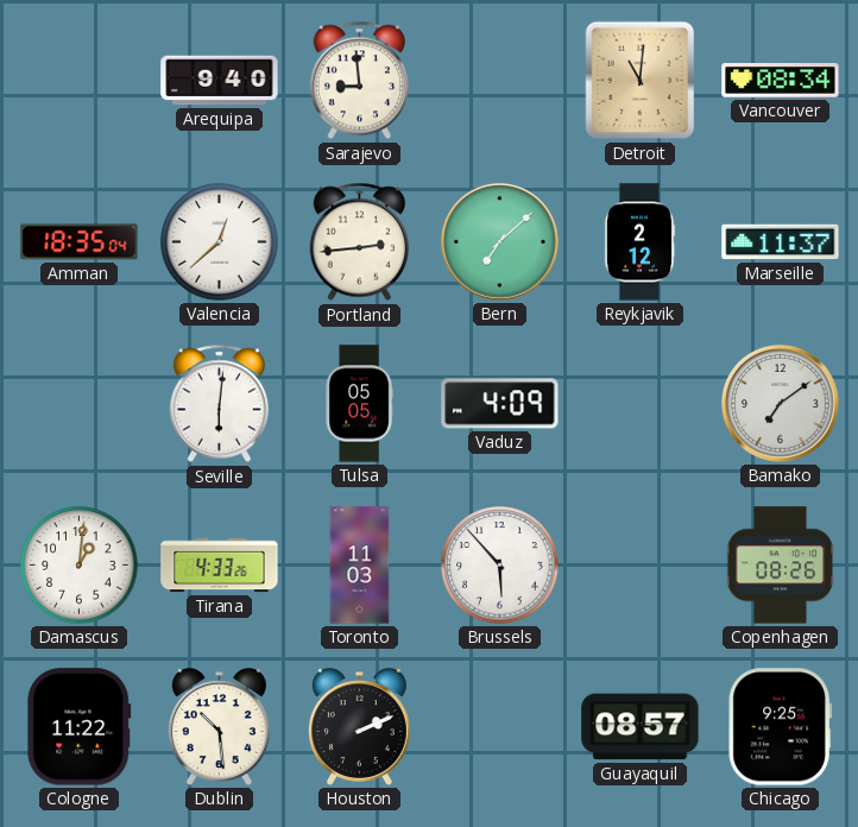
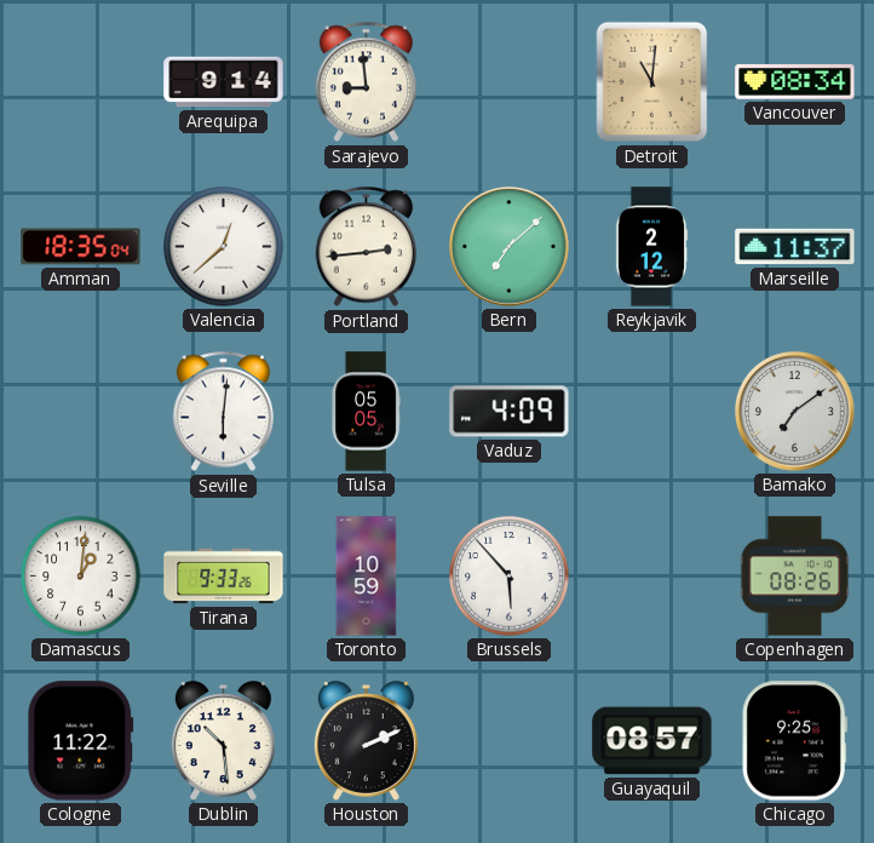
Arequipa: 9:40 -> 9:14
Tirana: 4:33 -> 9:33
Toronto: 11:03 -> 10:59
